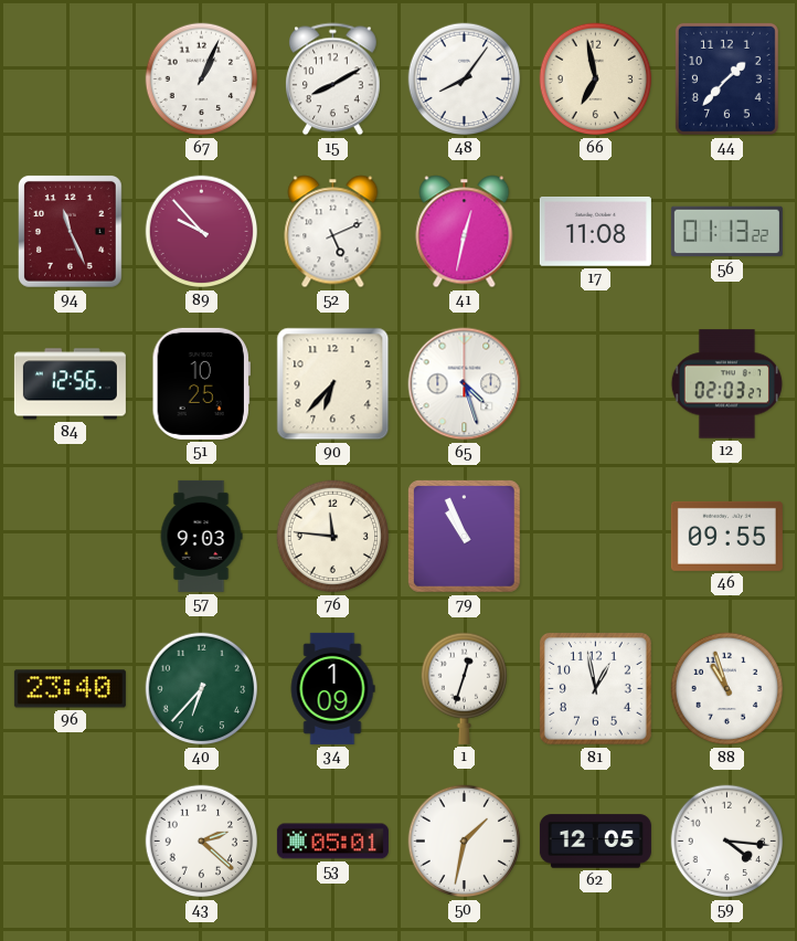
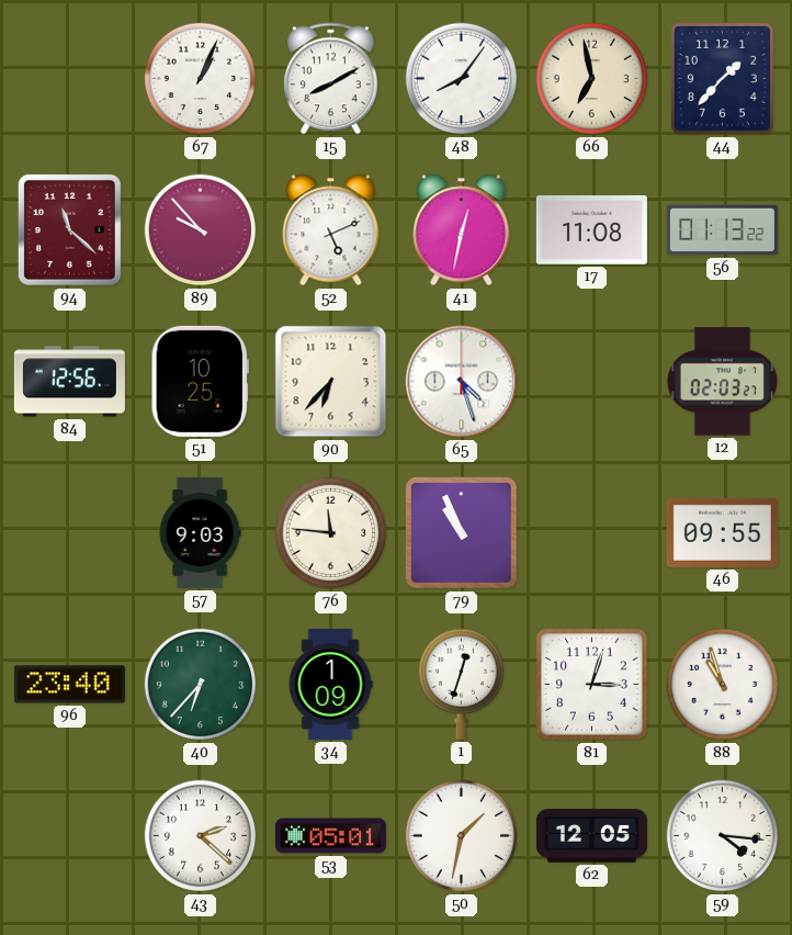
94: 11:26 -> 11:22
81: 12:58 -> 3:03
